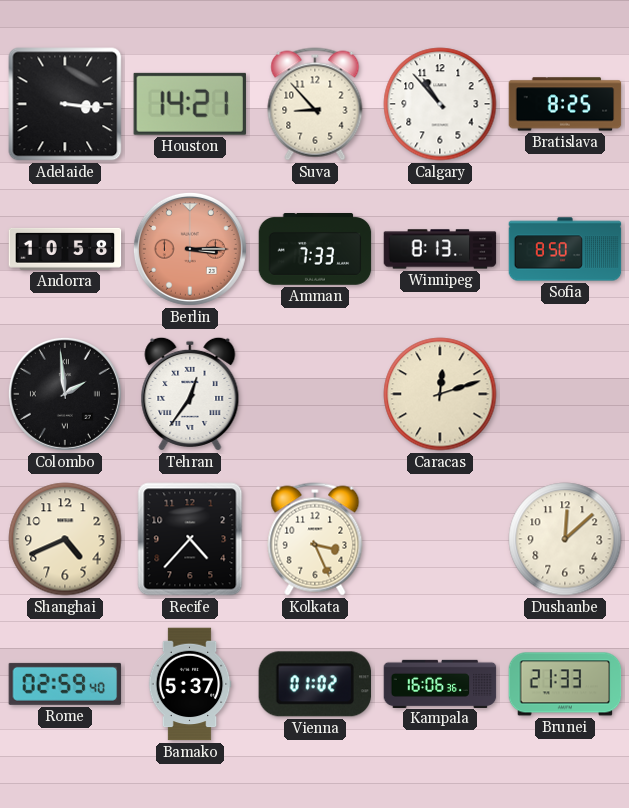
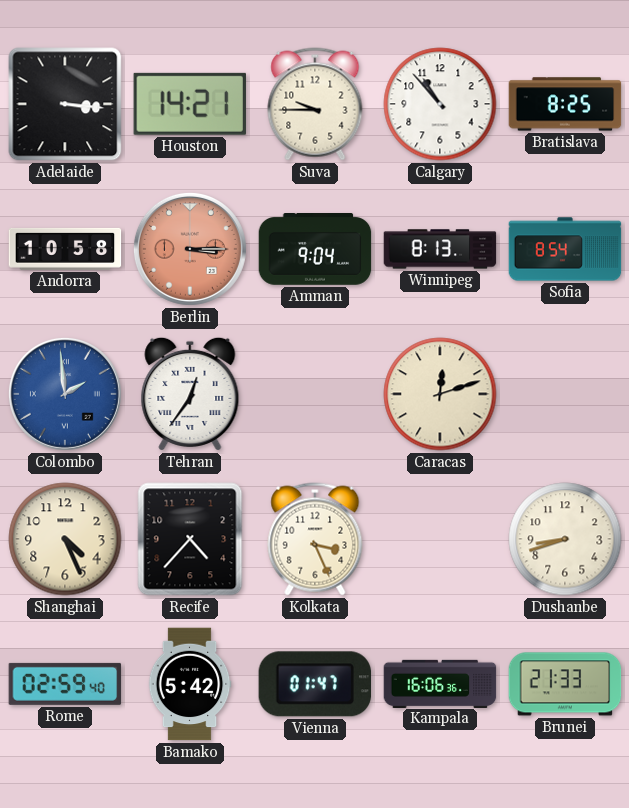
Suva: 8:53 -> 9:45
Amman: 7:33 -> 9:04
Sofia: 8:50 -> 8:54
Colombo dial: black -> blue
Shanghai: 4:41 -> 4:26
Dushanbe: 12:08 -> 8:42
Bamako: 5:37 -> 5:42
Vienna: 01:02 -> 01:47
